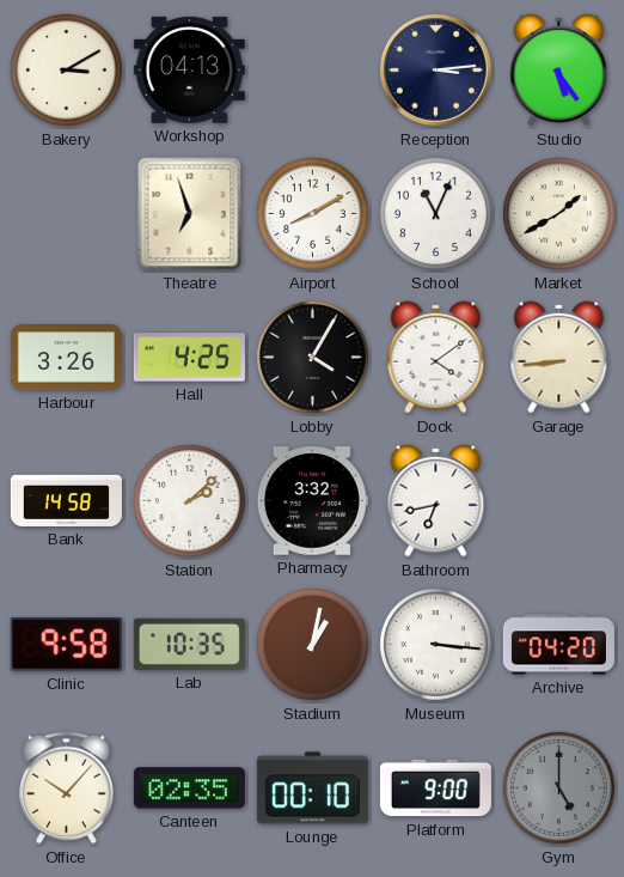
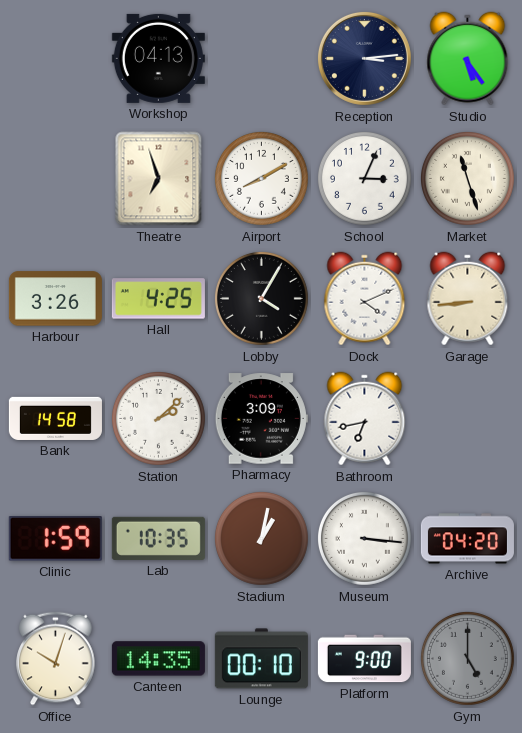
Bakery: 3:10 -> none
School: 11:04 -> 3:04
Market: 1:40 -> 11:27
Dock: 4:09 -> 4:11
Pharmacy: 3:32 -> 3:09
Clinic: 9:58 -> 1:59
Office: 10:07 -> 10:03
Canteen: 02:35 -> 14:35
